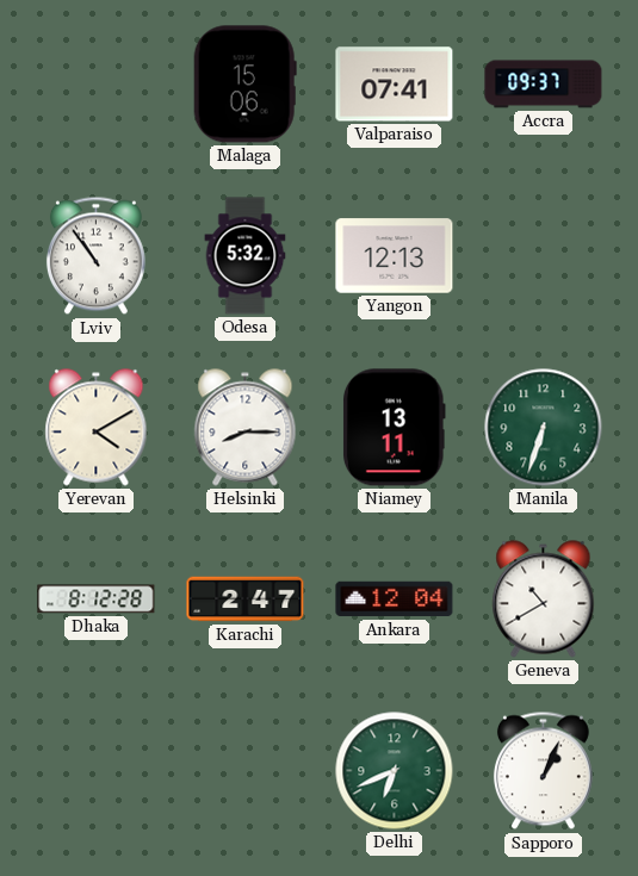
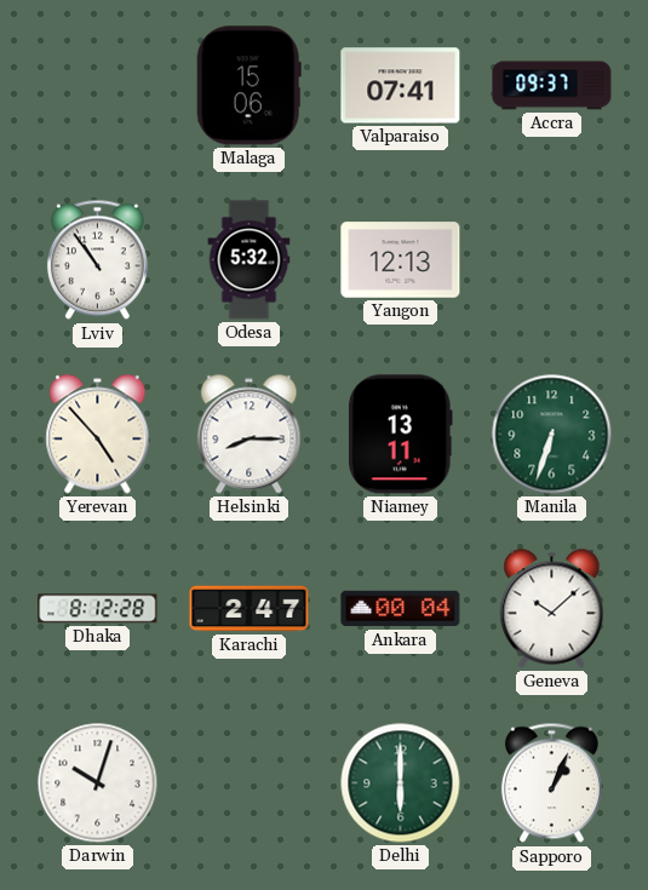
Yerevan: 4:10 -> 4:53
Ankara: 12:04 -> 00:04
Geneva: 10:40 -> 10:08
Darwin: none -> 10:03
Delhi: 6:41 -> 6:00
